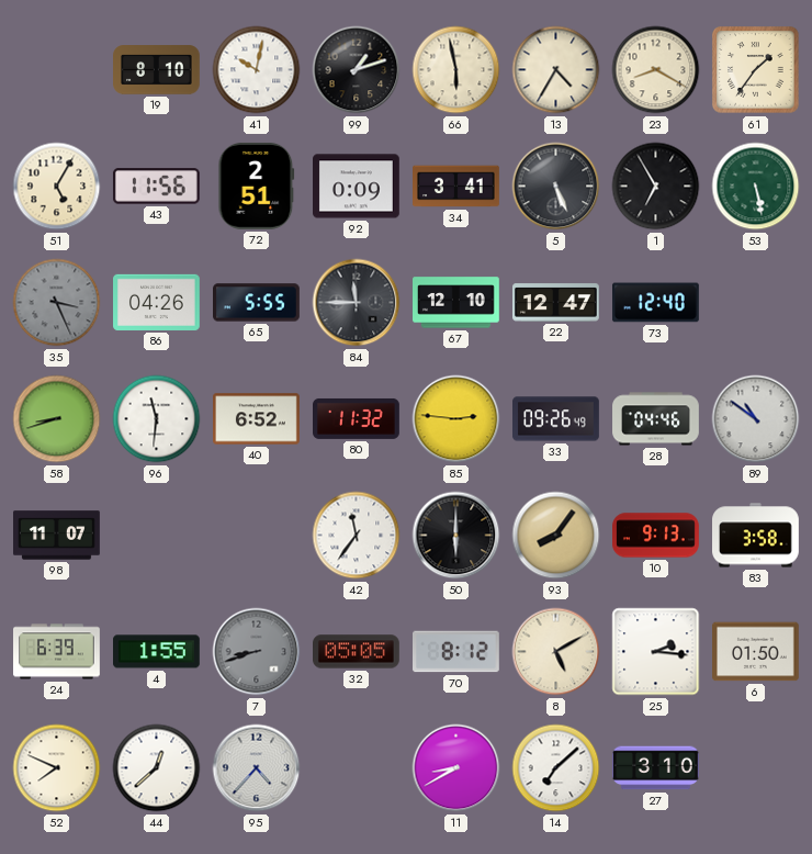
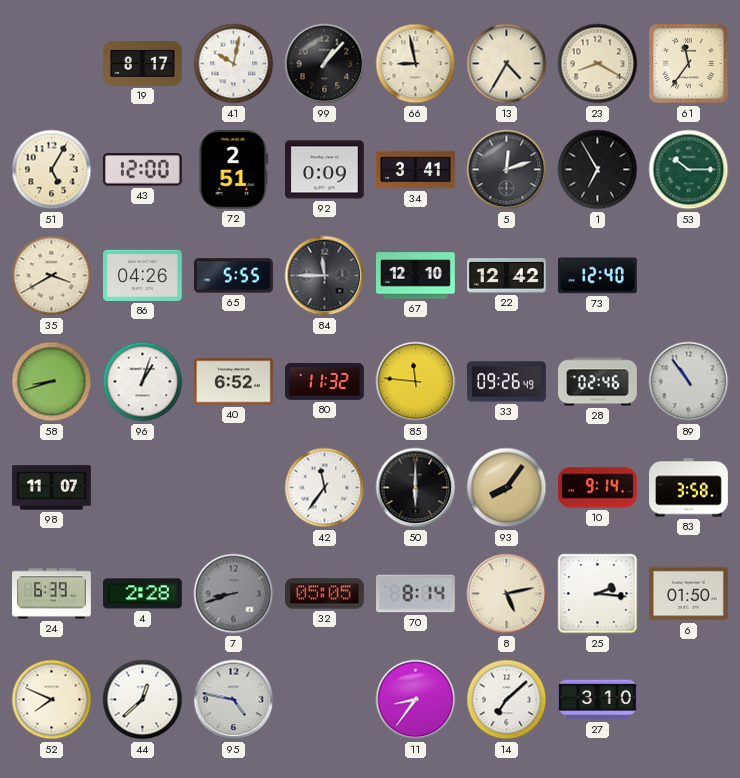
19: 8:10 -> 8:17
99: 1:12 -> 1:07
66: 5:58 -> 8:58
61: 1:36 -> 11:36
43: 11:56 -> 12:00
5: 5:26 -> 12:12
53: 5:28 -> 10:15
35: 3:26 -> 3:40
35 dial: grey -> cream
22: 12:47 -> 12:42
96: 11:31 -> 1:03
85: 2:46 -> 11:46
28: 04:46 -> 02:46
89: 10:51 -> 10:54
10: 9:13 -> 9:14
4: 1:55 -> 2:28
70: 8:12 -> 8:14
8: 5:10 -> 5:13
95: 4:37 -> 4:47
11: 8:40 -> 8:36
